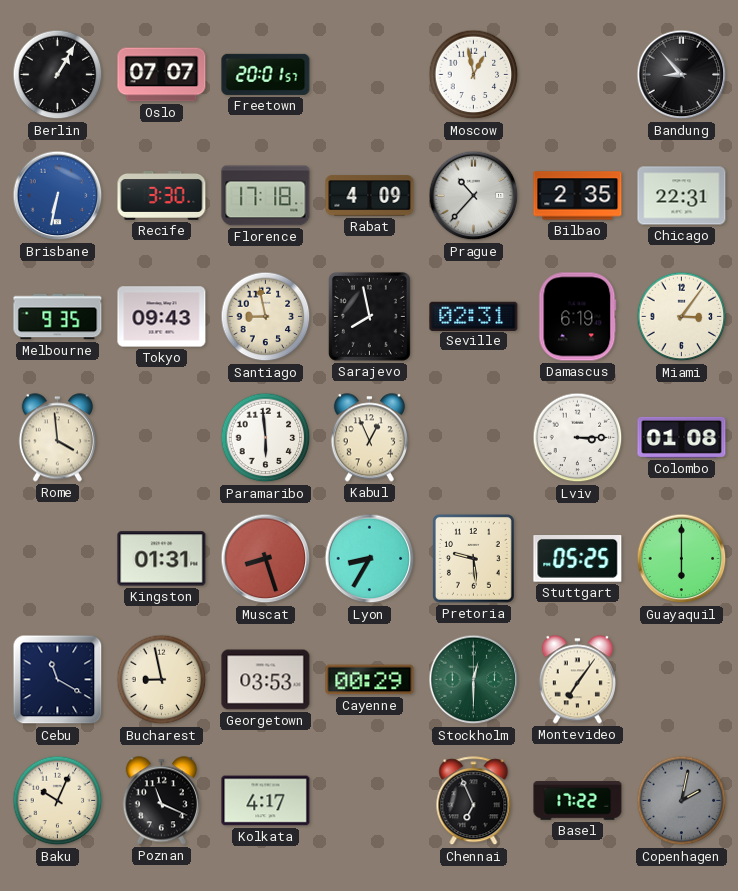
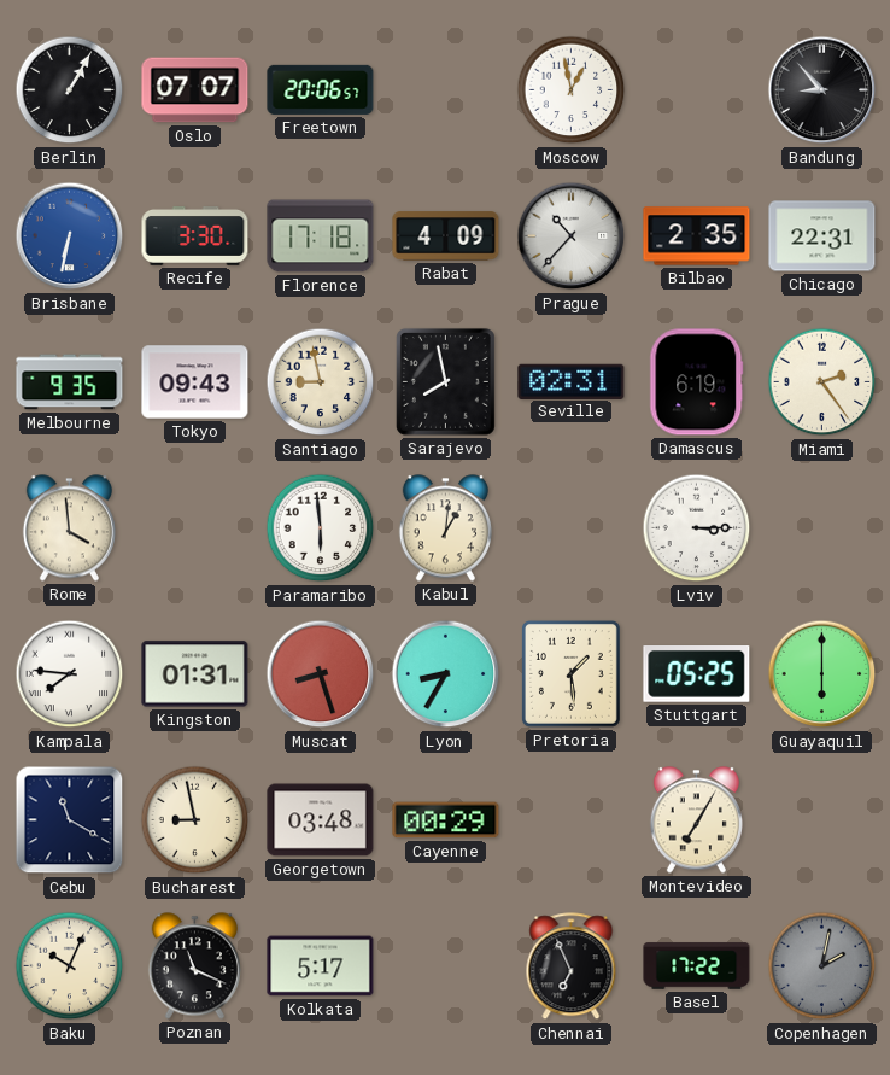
Freetown: 20:01 -> 20:06
Miami: 3:06 -> 2:24
Kabul: 12:56 -> 1:01
Colombo: 01:08 -> none
Kampala: none -> 7:46
Pretoria: 9:29 -> 1:29
Georgetown: 03:53 -> 03:48
Stockholm: 12:30 -> none
Montevideo: 7:06 -> 7:05
Kolkata: 4:17 -> 5:17
